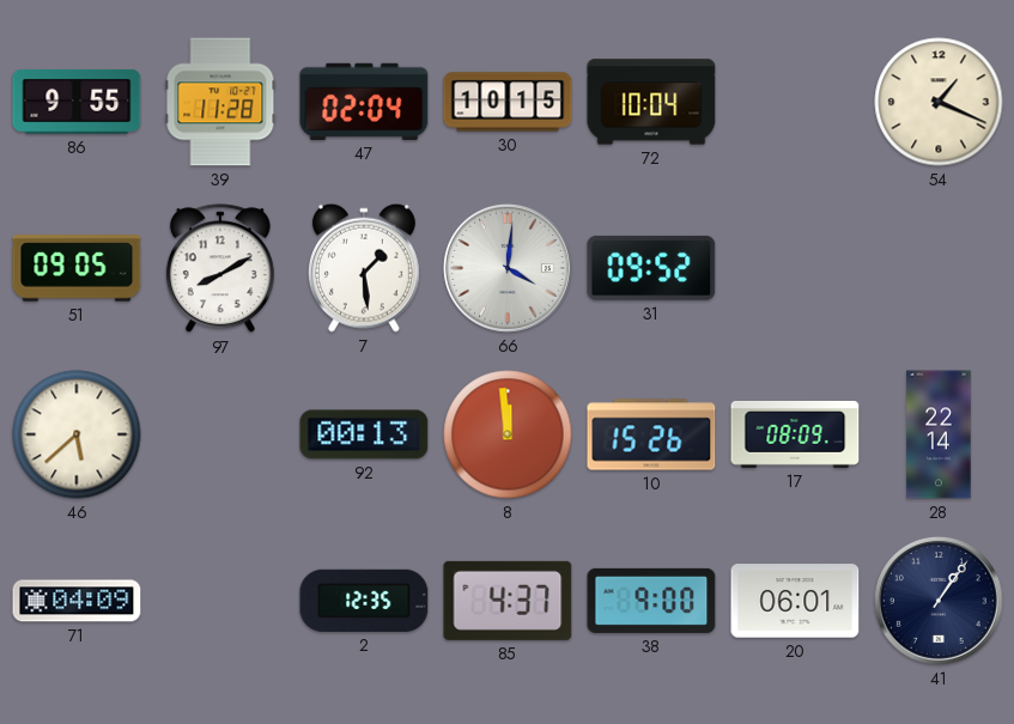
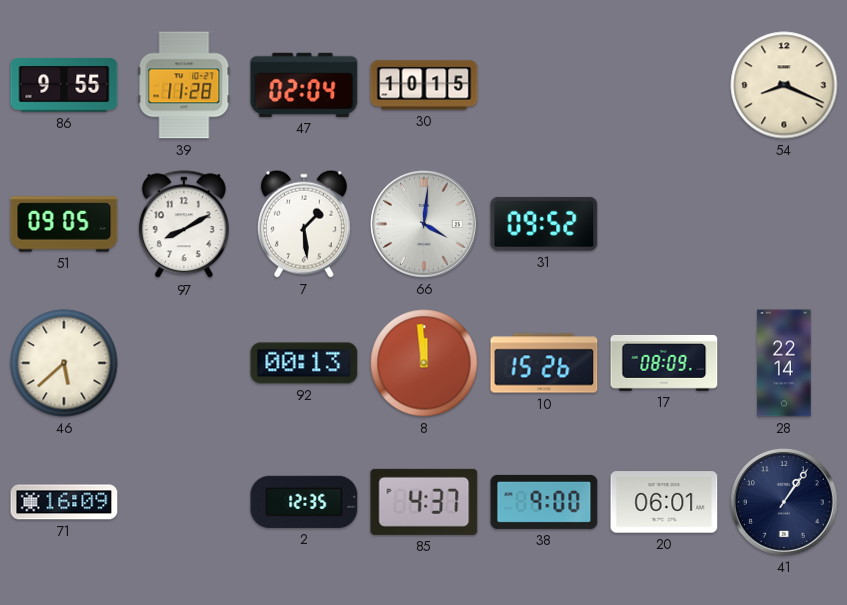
72: 10:04 -> none
54: 1:19 -> 8:19
71: 04:09 -> 16:09
